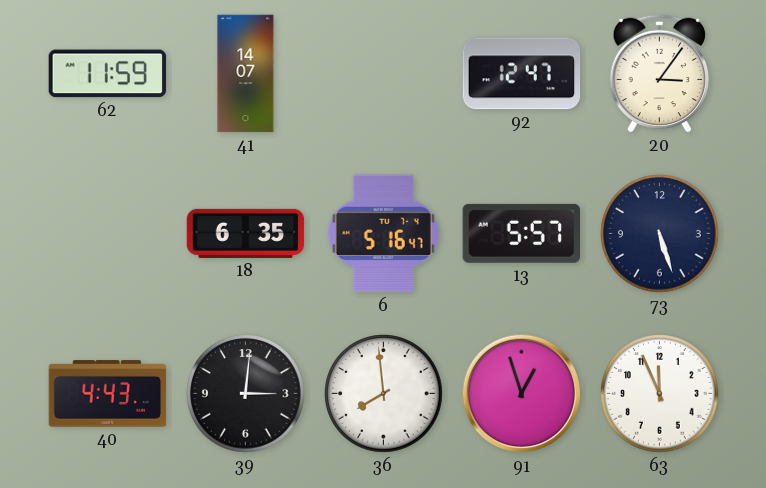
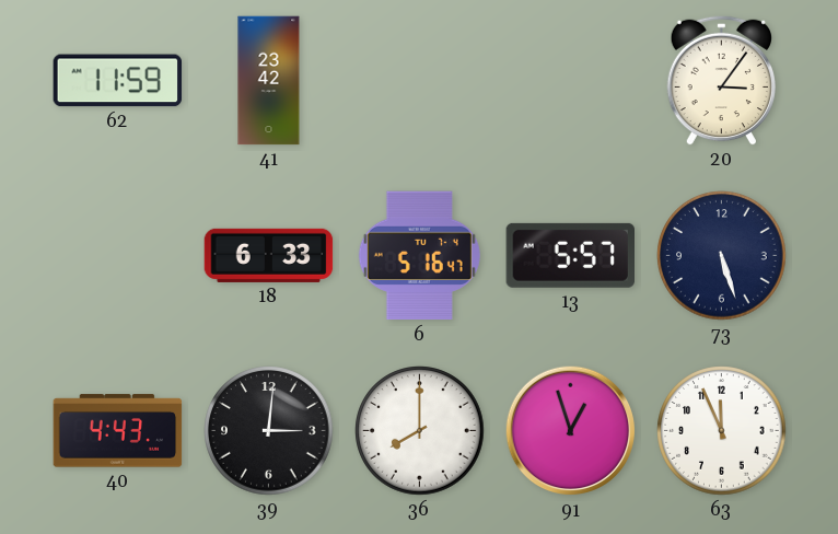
41: 14:07 -> 23:42
92: 12:47 -> none
18: 6:35 -> 6:33
36: 7:59 -> 8:00
